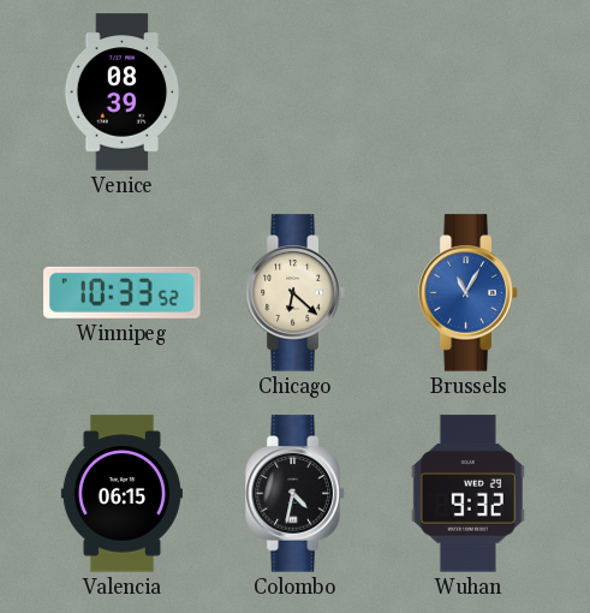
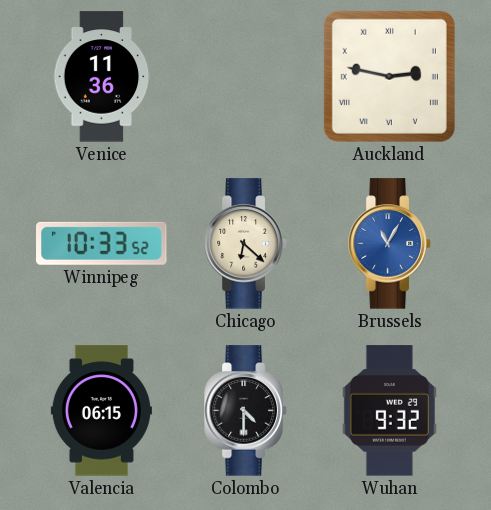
Venice: 08:39 -> 11:36
Auckland: none -> 2:47
Colombo: 4:32 -> 4:30
